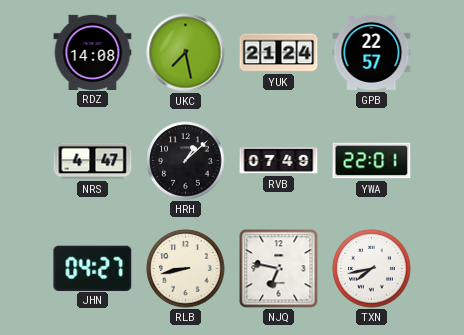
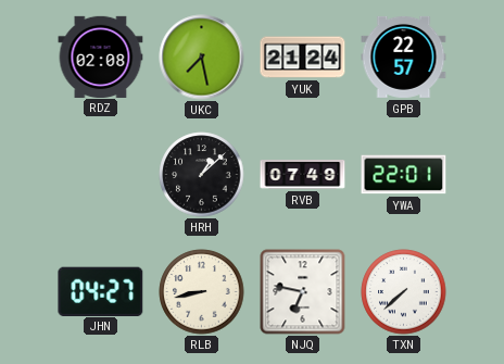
RDZ: 14:08 -> 02:08
NRS: 4:47 -> none
TXN: 7:43 -> 7:38
